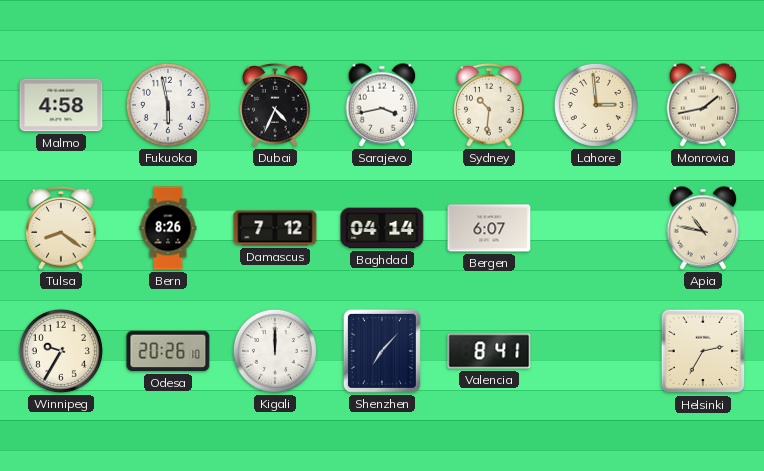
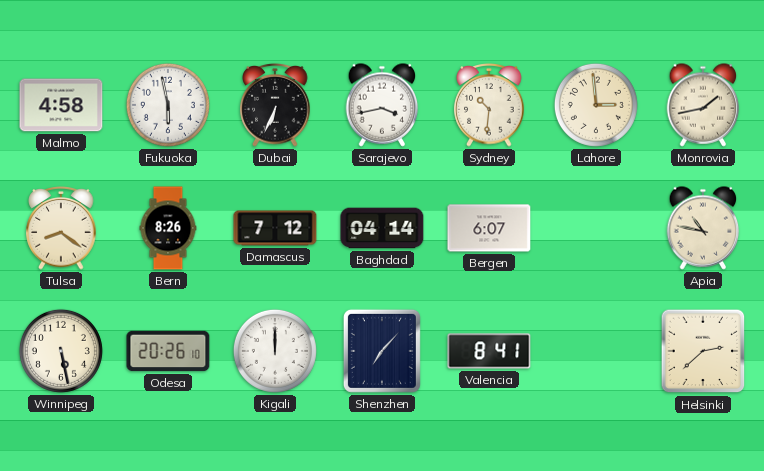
Dubai: 4:34 -> 6:34
Winnipeg: 9:35 -> 5:28
Helsinki: 2:35 -> 2:38
